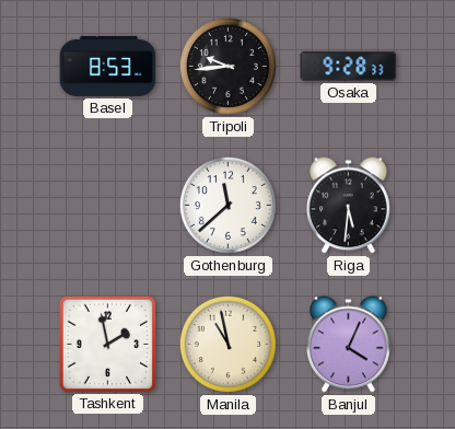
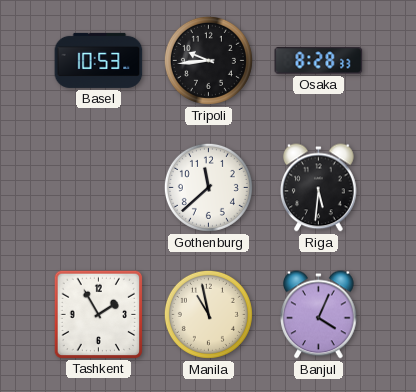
Basel: 8:53 -> 10:53
Osaka: 9:28 -> 8:28
Tashkent: 1:58 -> 1:55
